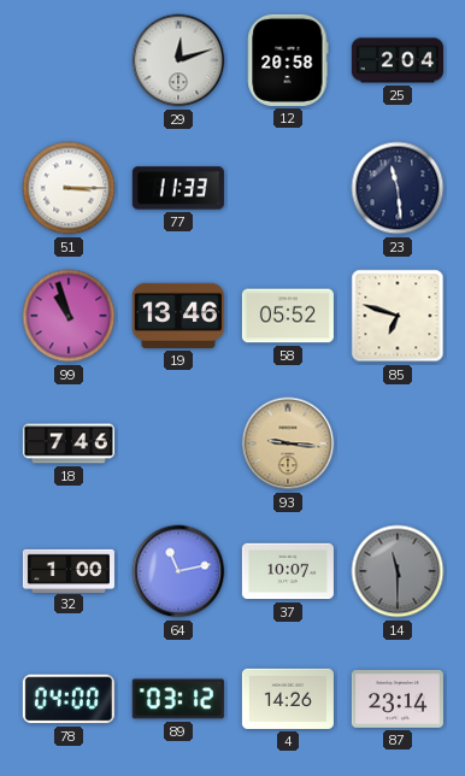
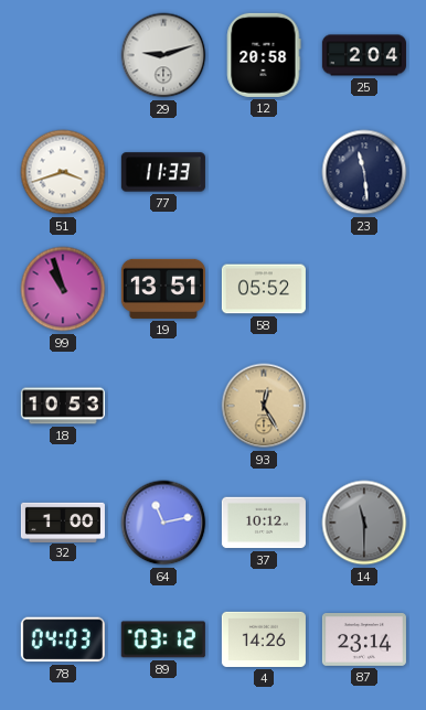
29: 12:12 -> 9:12
51: 3:15 -> 3:42
19: 13:46 -> 13:51
85: 6:48 -> none
18: 7:46 -> 10:53
93: 9:16 -> 12:25
37: 10:07 -> 10:12
78: 04:00 -> 04:03
